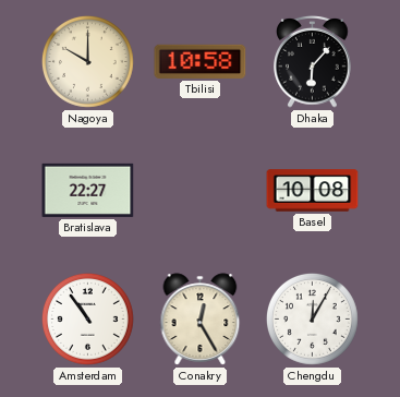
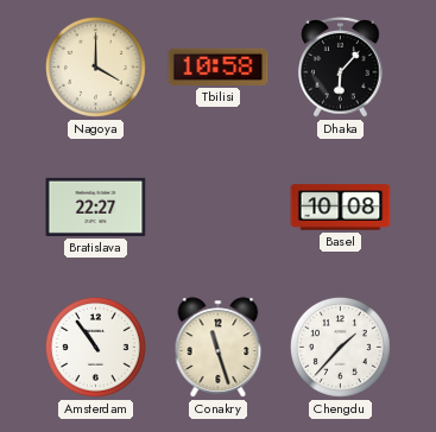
Nagoya: 10:00 -> 4:00
Conakry: 12:25 -> 11:27
Chengdu: 12:05 -> 1:37
